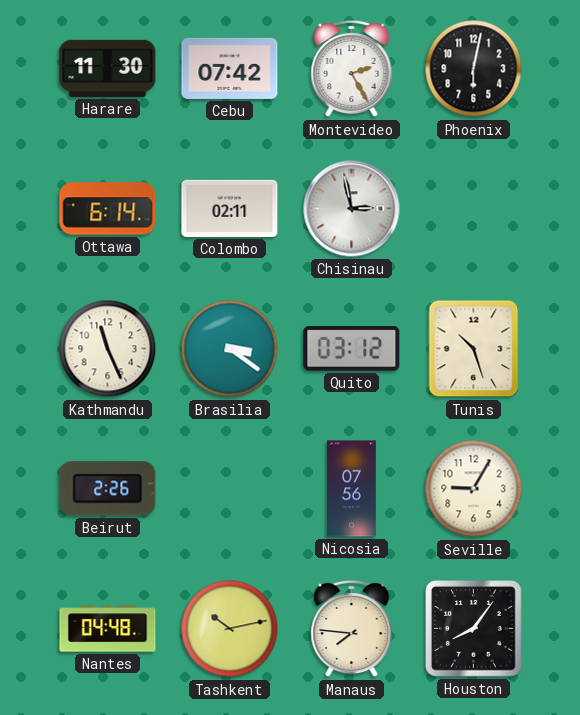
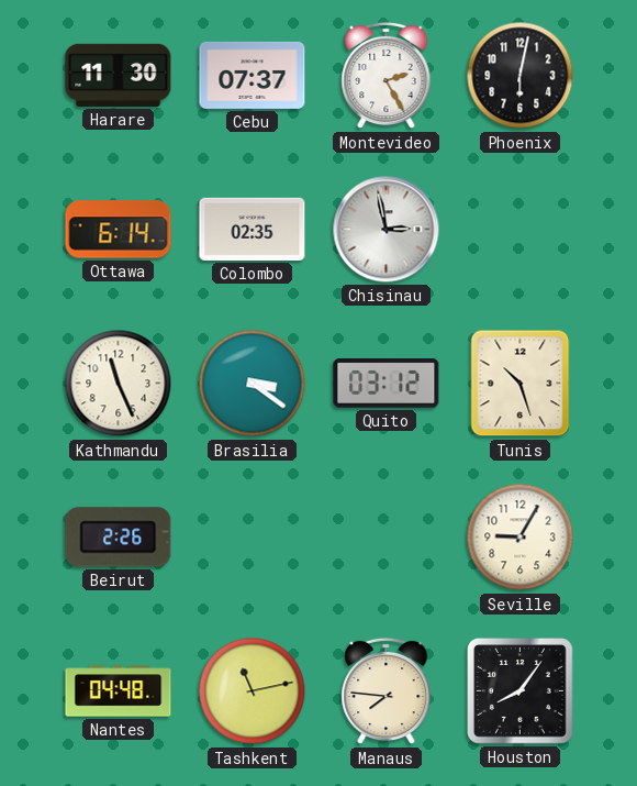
Cebu: 07:42 -> 07:37
Colombo: 02:11 -> 02:35
Nicosia: 07:56 -> none
Tashkent: 10:13 -> 11:13
